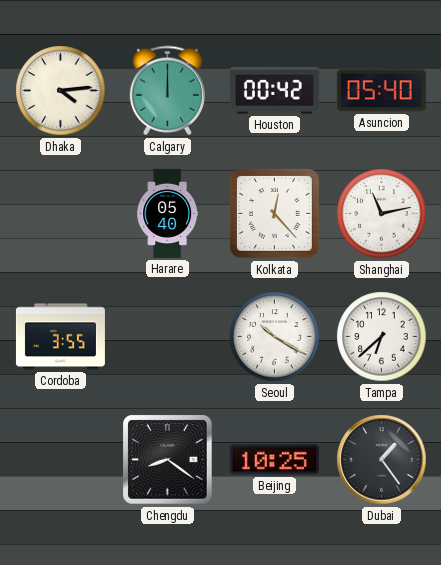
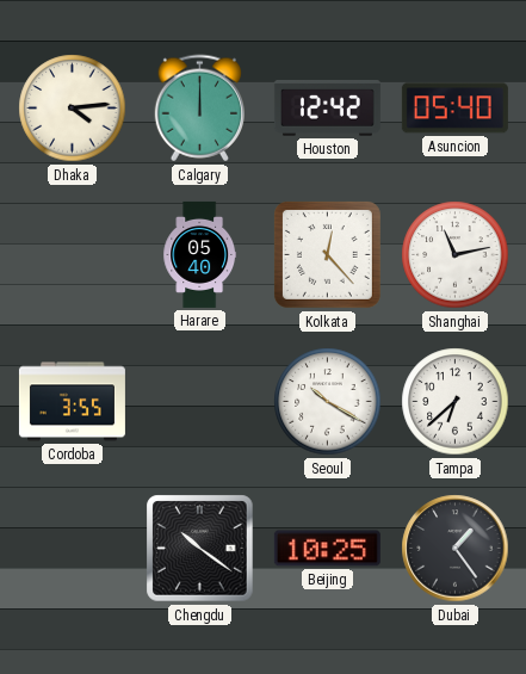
Houston: 00:42 -> 12:42
Chengdu: 8:21 -> 10:21
